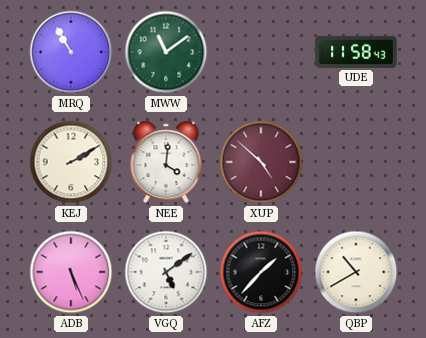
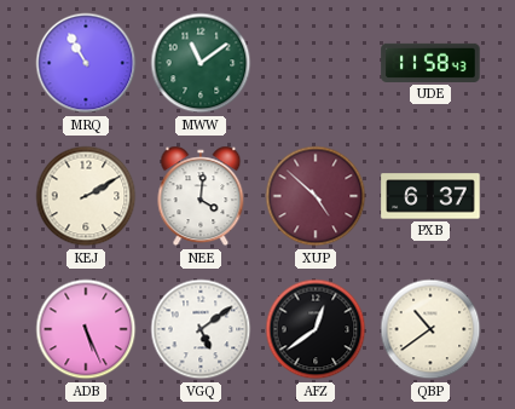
PXB: none -> 6:37
AFZ: 1:37 -> 12:39
QBP: 10:40 -> 10:39
